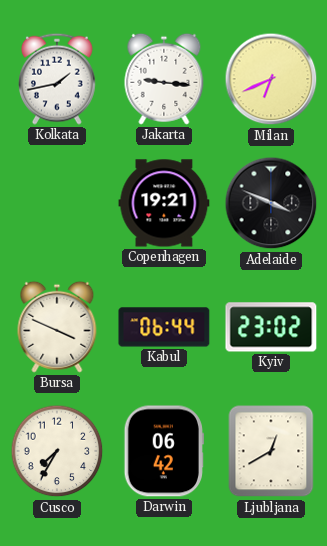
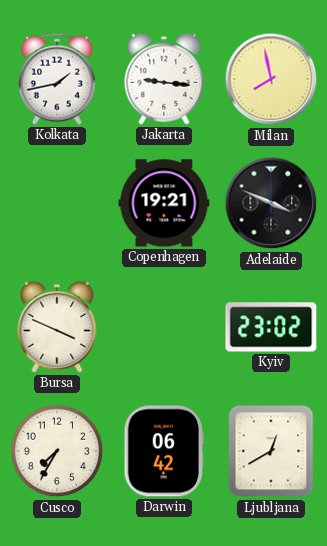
Milan: 6:41 -> 7:58
Kabul: 06:44 -> none
